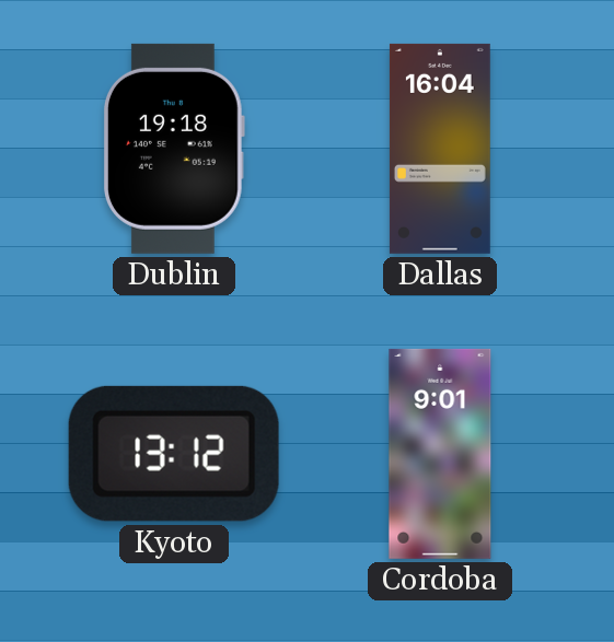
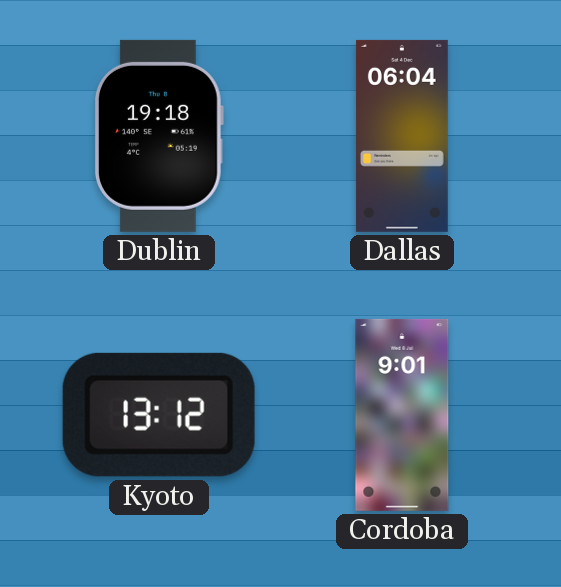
Dallas: 16:04 -> 06:04
